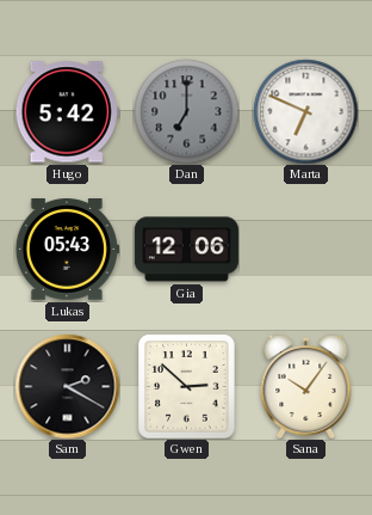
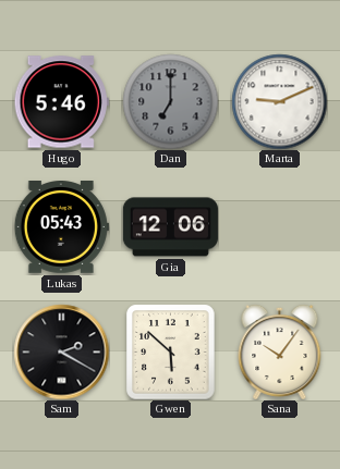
Hugo: 5:42 -> 5:46
Marta: 6:49 -> 9:11
Gwen: 2:52 -> 5:52
